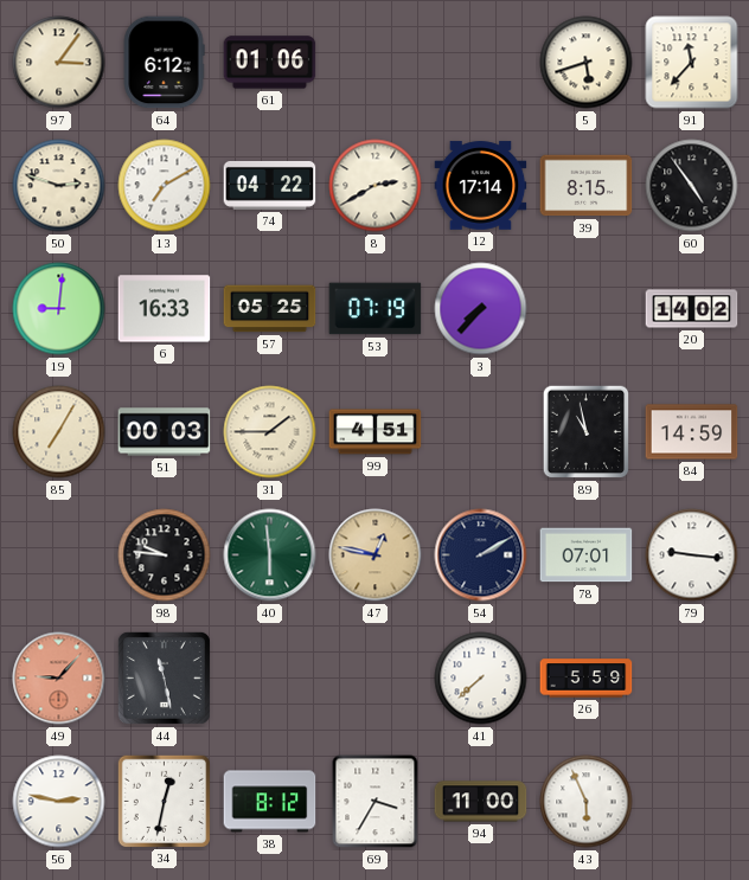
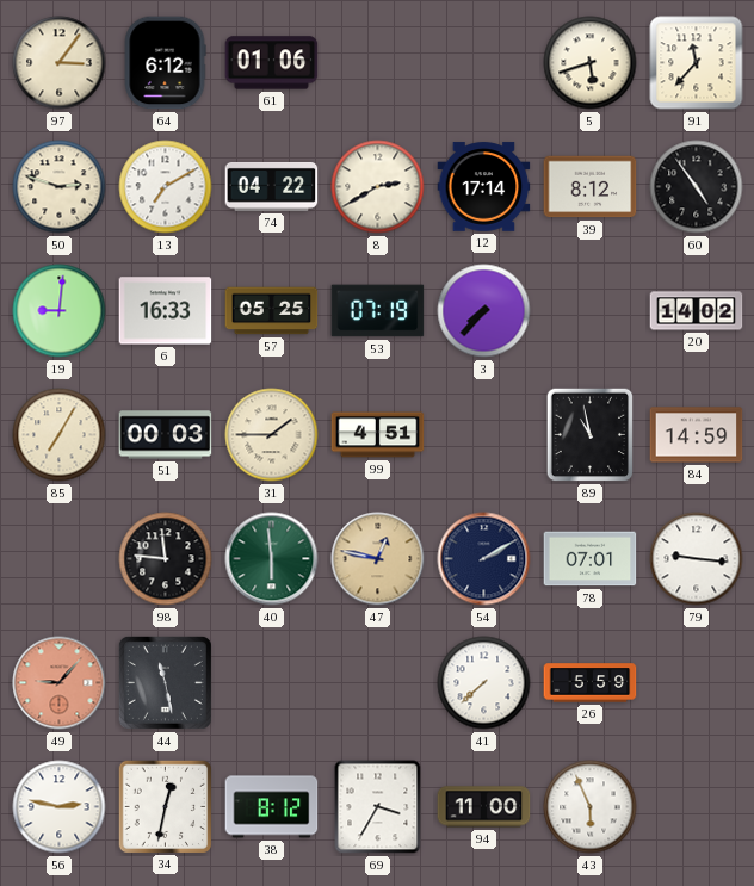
39: 8:15 -> 8:12
98: 9:46 -> 11:46
